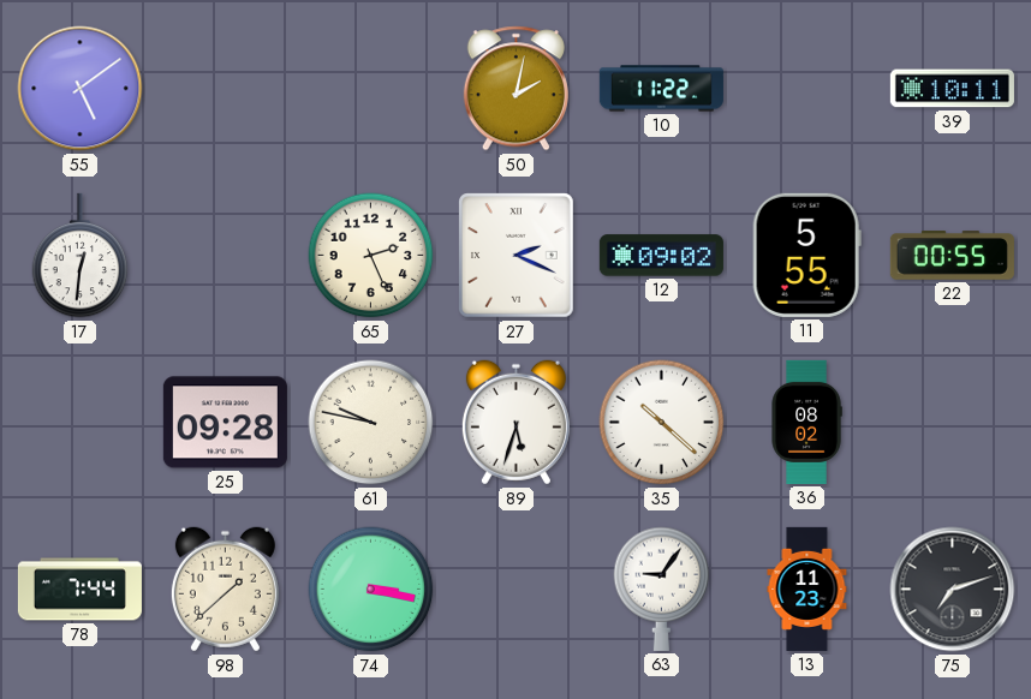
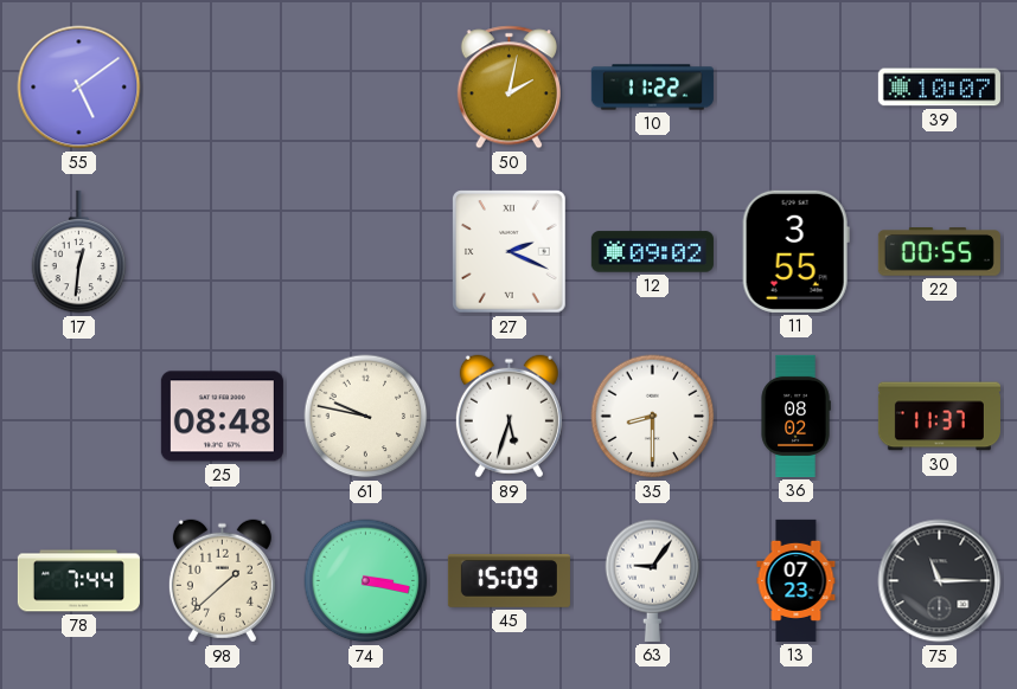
39: 10:11 -> 10:07
65: 2:26 -> none
11: 5:55 -> 3:55
25: 09:28 -> 08:48
35: 10:22 -> 8:30
30: none -> 11:37
45: none -> 15:09
13: 11:23 -> 07:23
75: 7:12 -> 11:15
